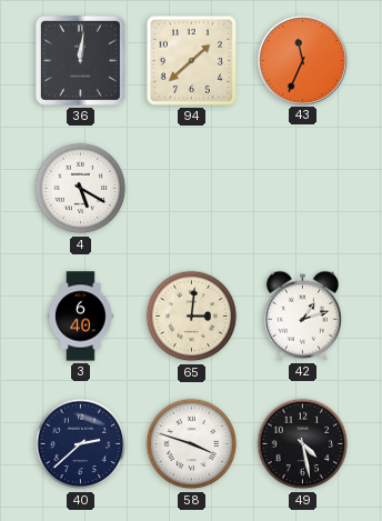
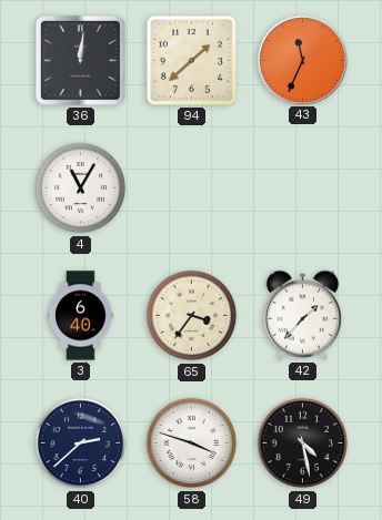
4: 5:20 -> 11:05
65: 3:01 -> 3:36
42: 1:12 -> 1:37
